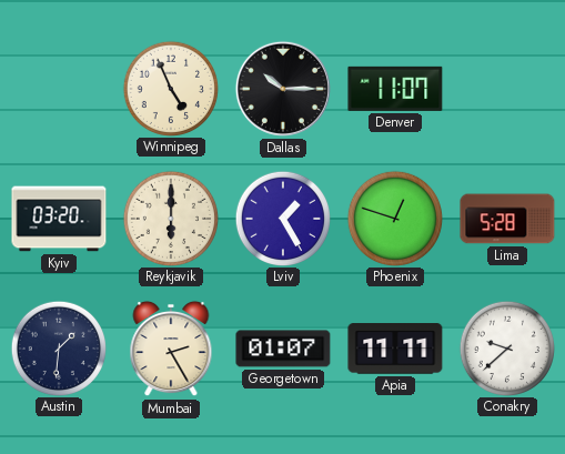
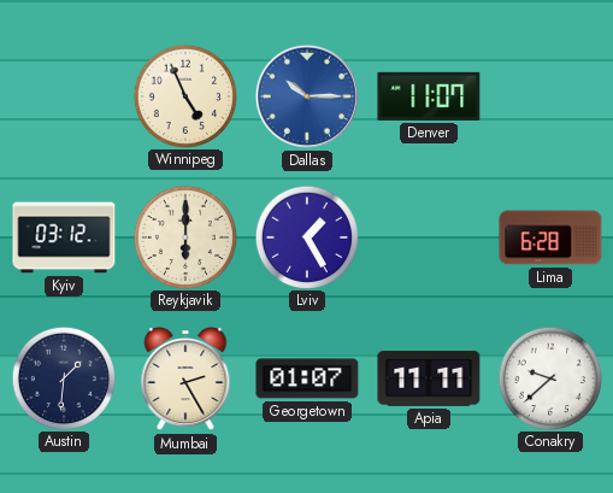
Dallas dial: black -> blue
Kyiv: 03:20 -> 03:12
Phoenix: 12:48 -> none
Lima: 5:28 -> 6:28
